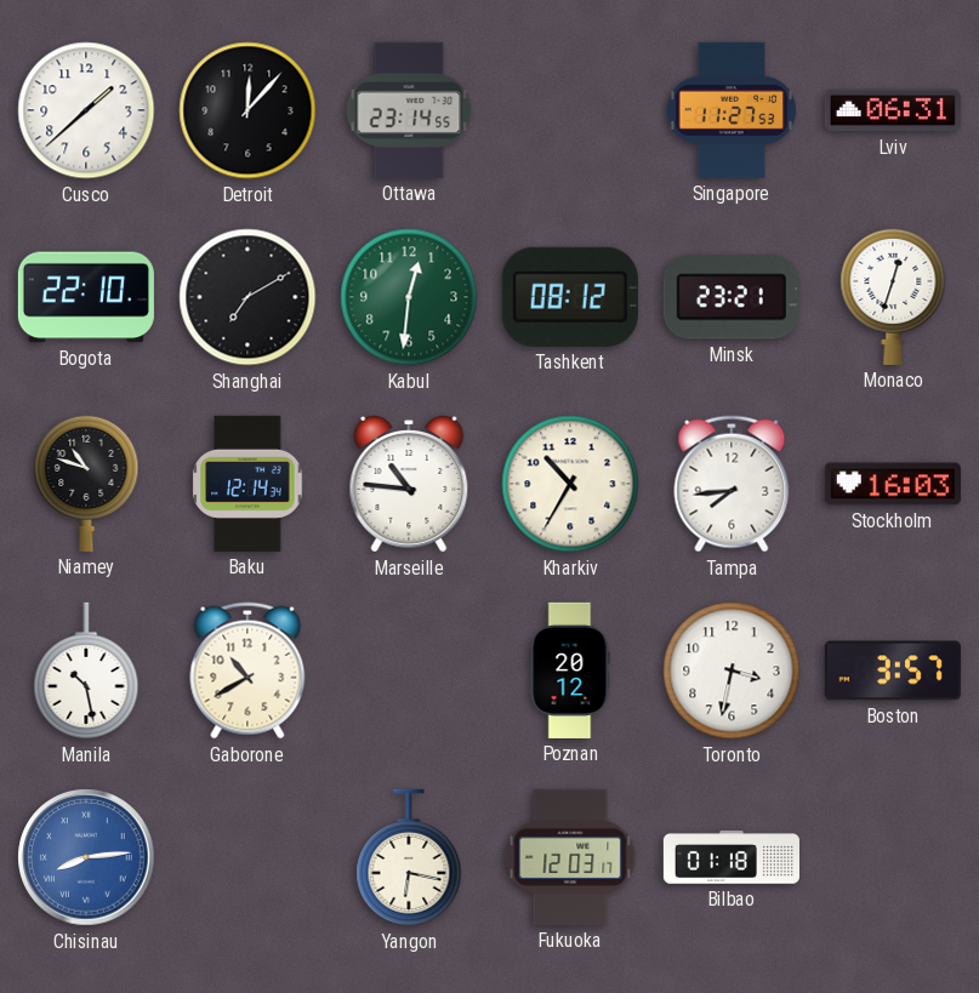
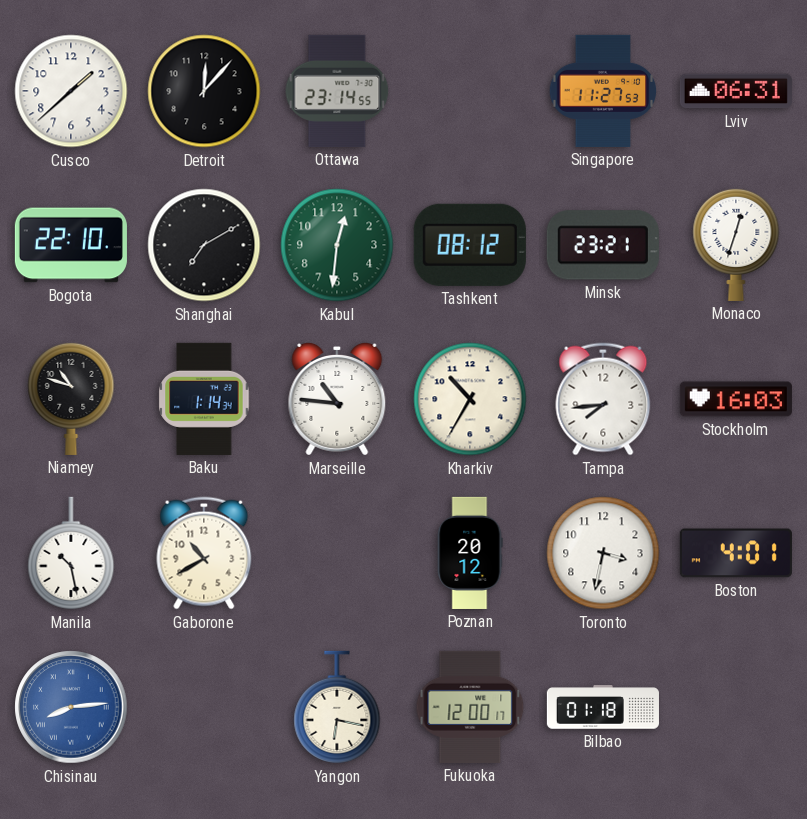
Baku: 12:14 -> 1:14
Boston: 3:57 -> 4:01
Fukuoka: 12:03 -> 12:00
